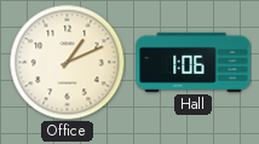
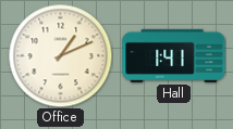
Hall: 1:06 -> 1:41
